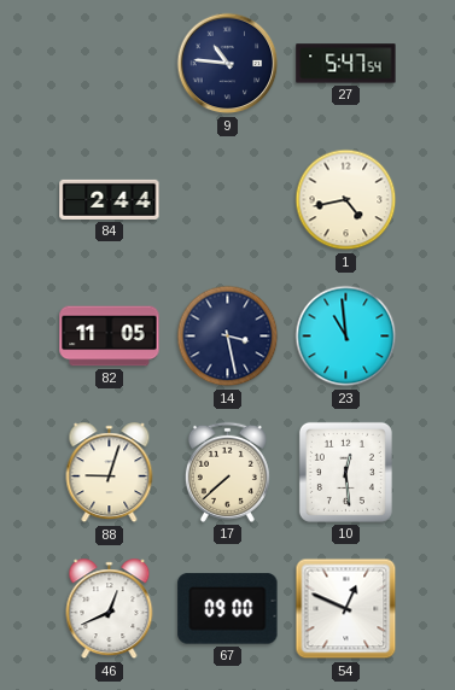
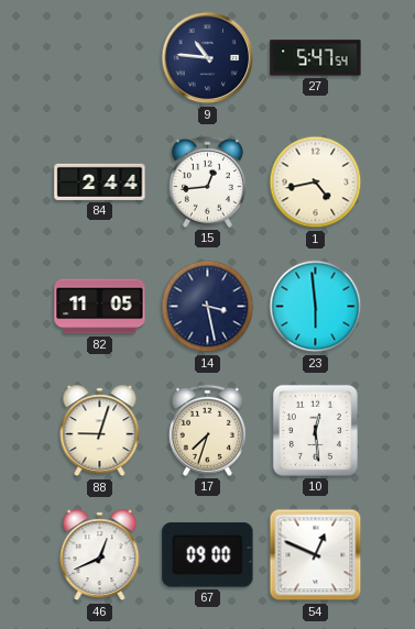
15: none -> 12:44
23: 10:59 -> 5:59
17: 7:38 -> 7:33
